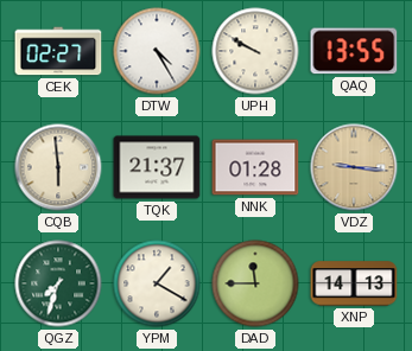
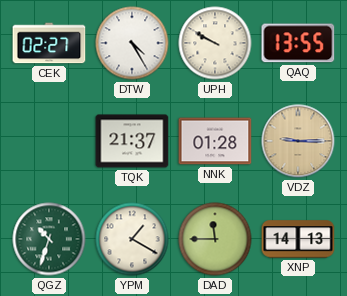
CQB: 5:59 -> none
VDZ: 9:16 -> 9:15
QGZ: 7:33 -> 10:33
